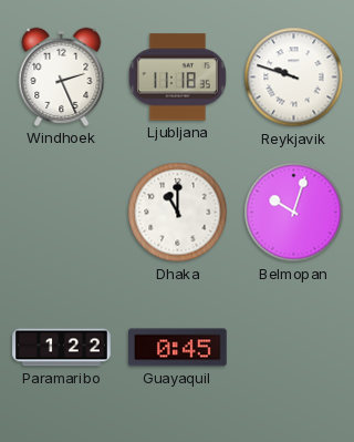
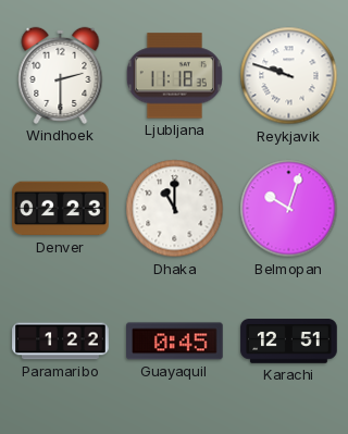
Windhoek: 2:26 -> 2:30
Denver: none -> 02:23
Karachi: none -> 12:51
